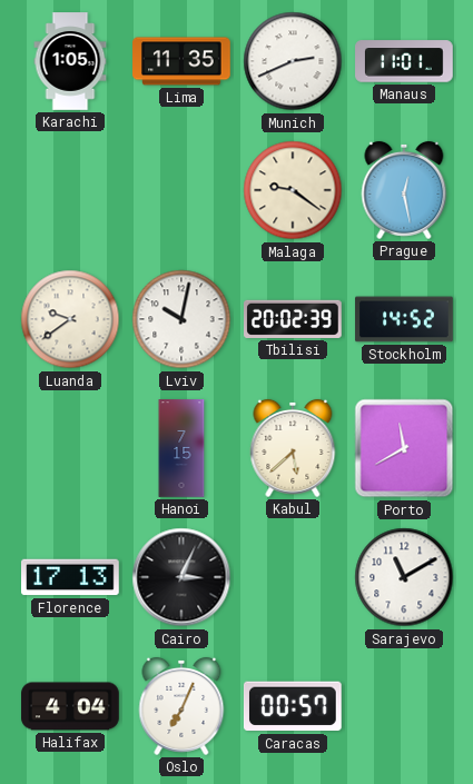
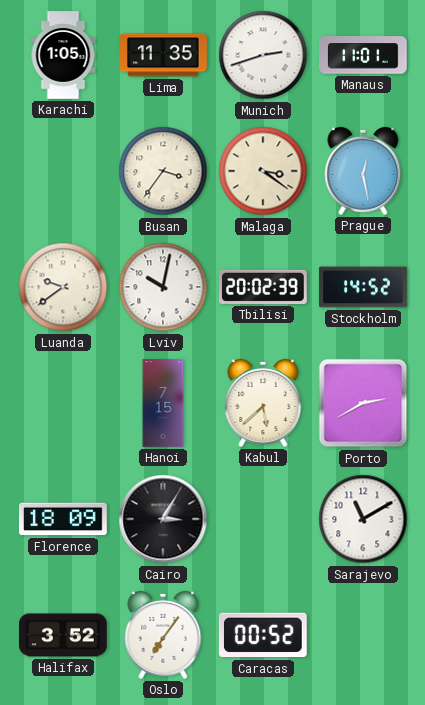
Munich: 2:41 -> 2:42
Busan: none -> 3:36
Malaga: 9:21 -> 3:21
Porto: 11:40 -> 2:40
Florence: 17:13 -> 18:09
Cairo: 3:04 -> 3:05
Halifax: 4:04 -> 3:52
Oslo: 7:04 -> 7:06
Caracas: 00:57 -> 00:52
